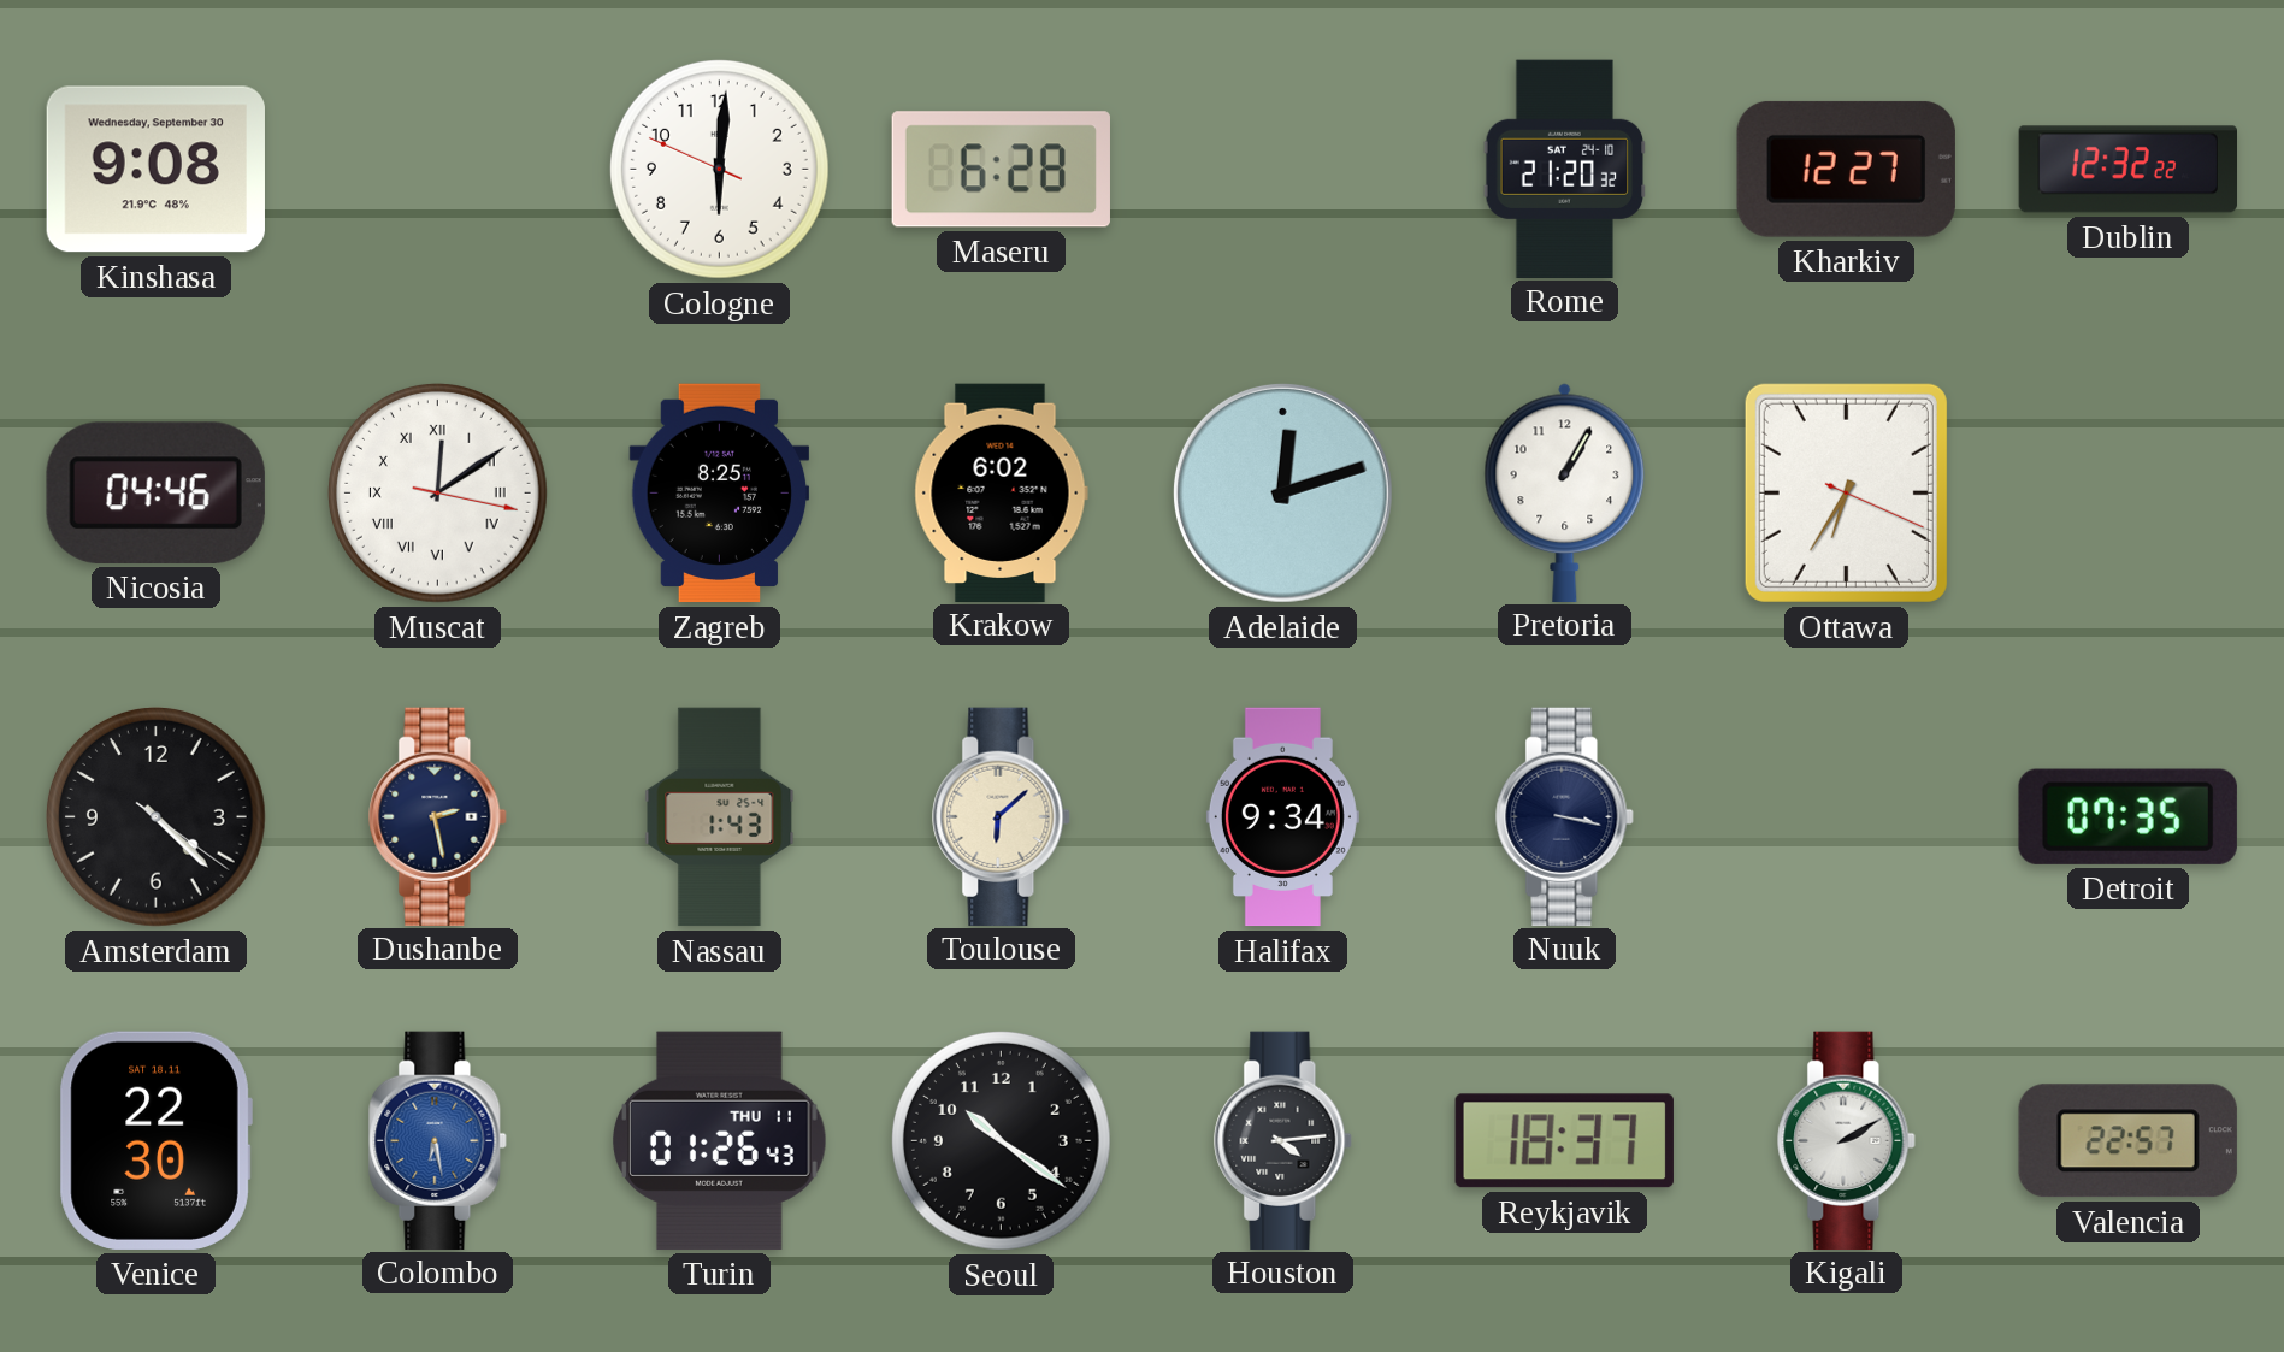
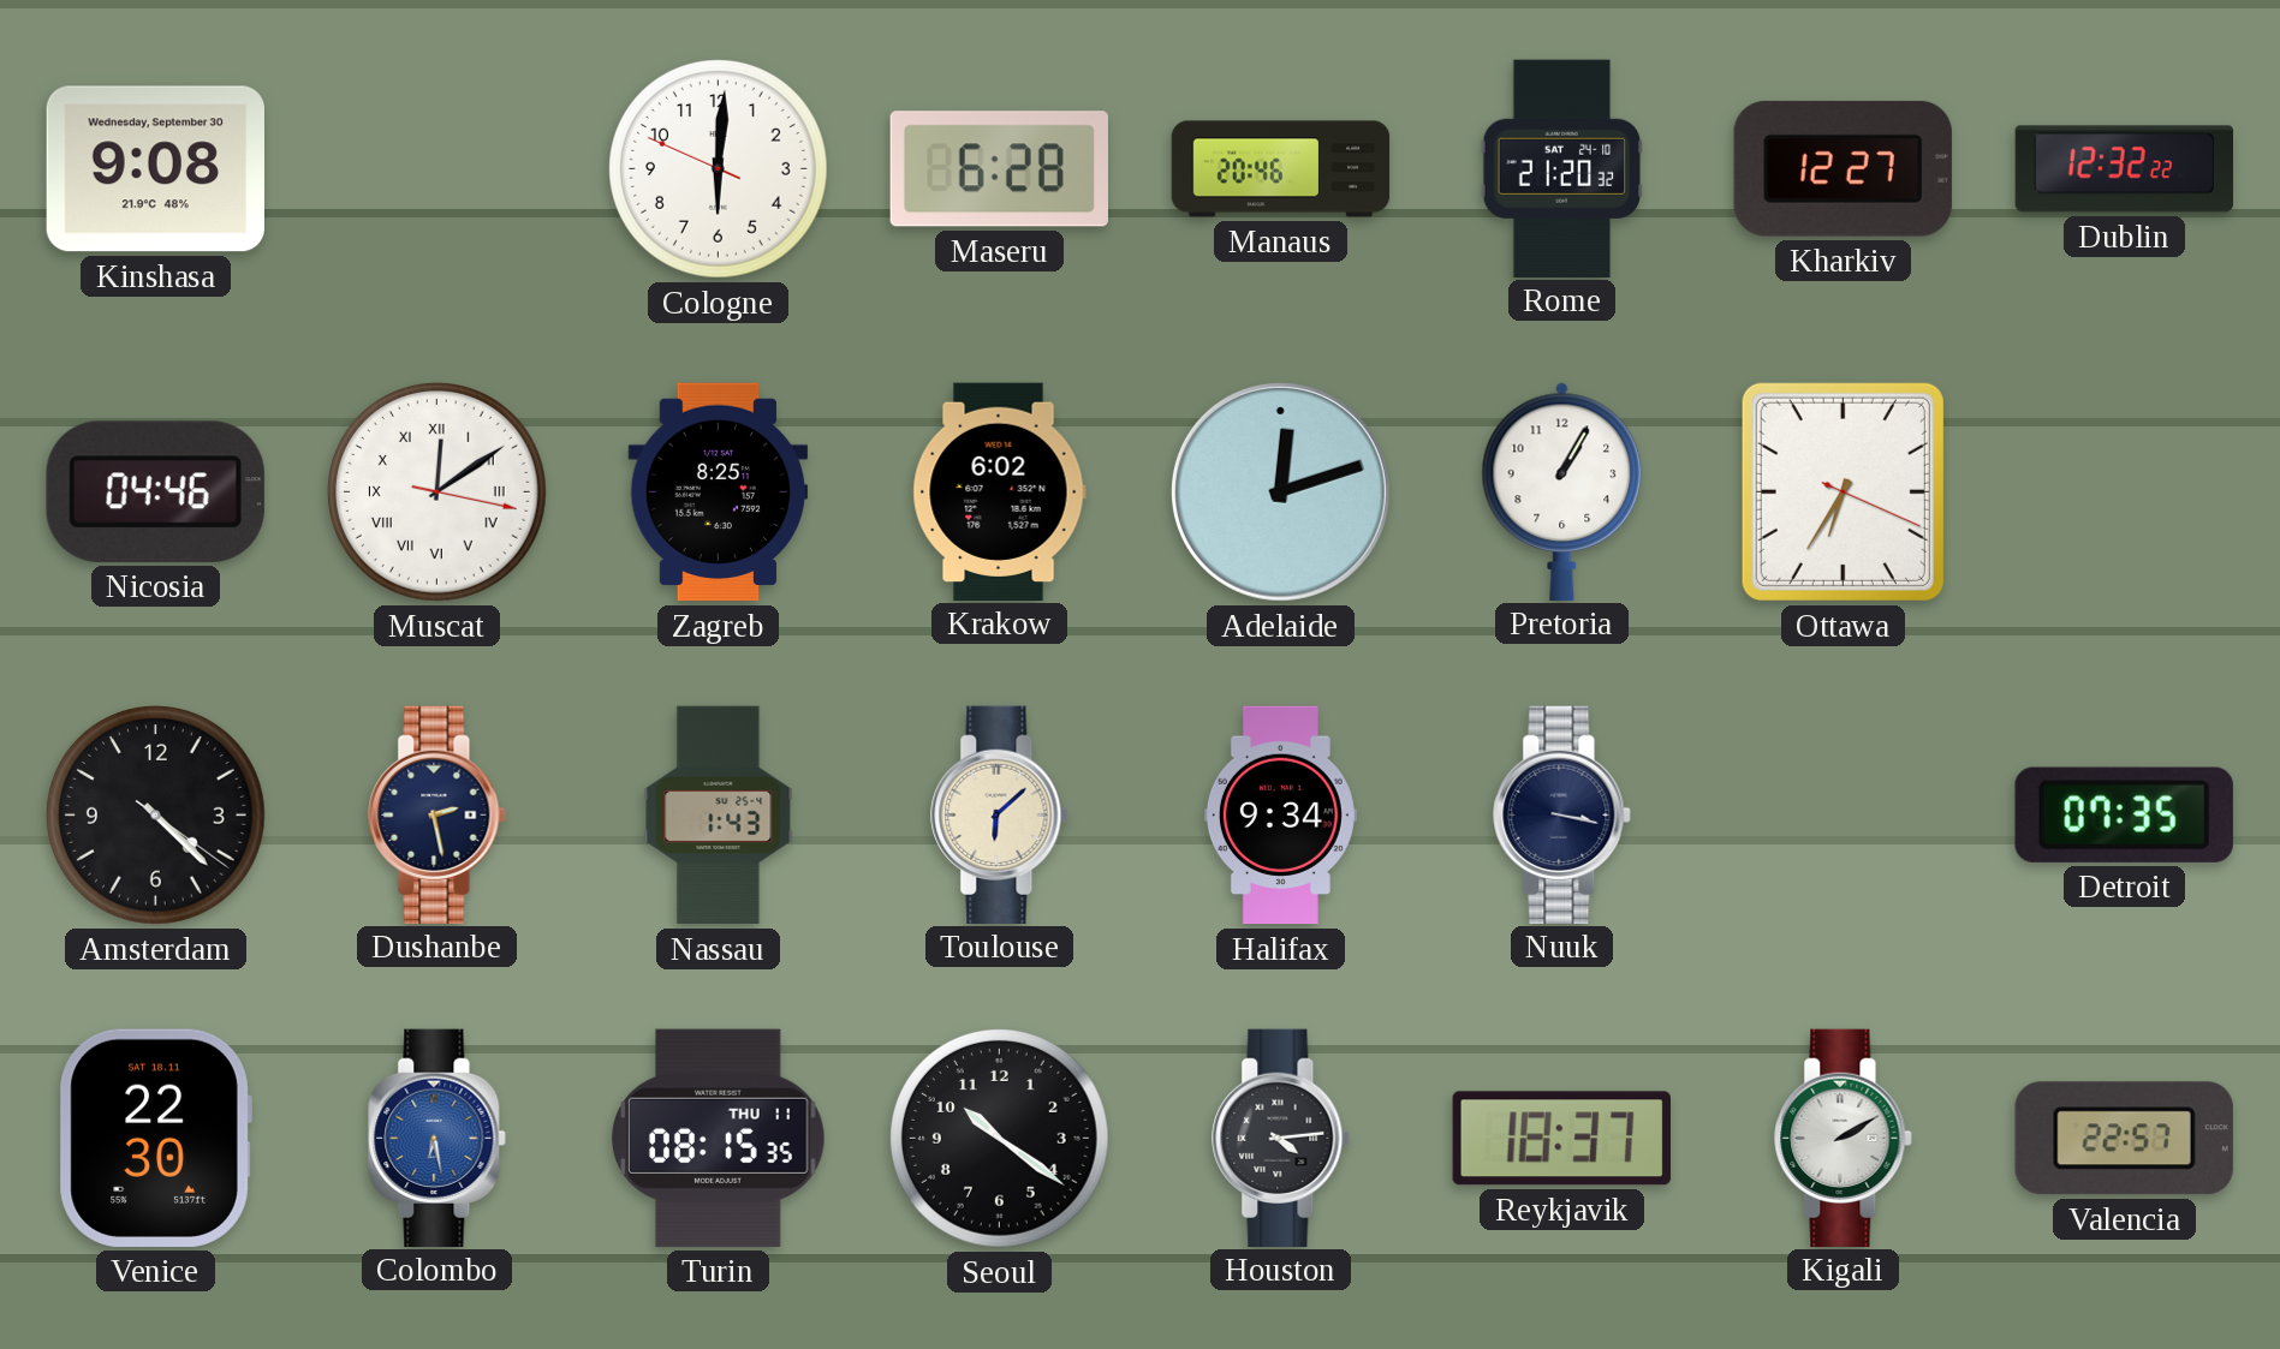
Manaus: none -> 20:46
Turin: 01:26 -> 08:15
